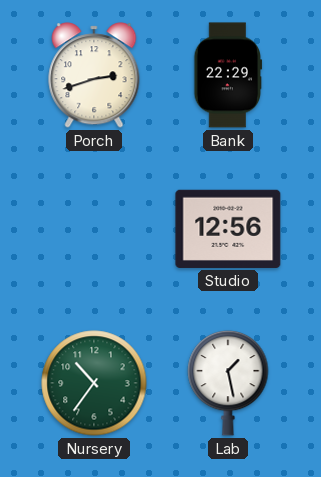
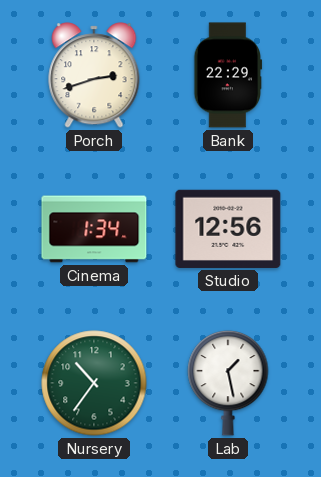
Cinema: none -> 1:34
